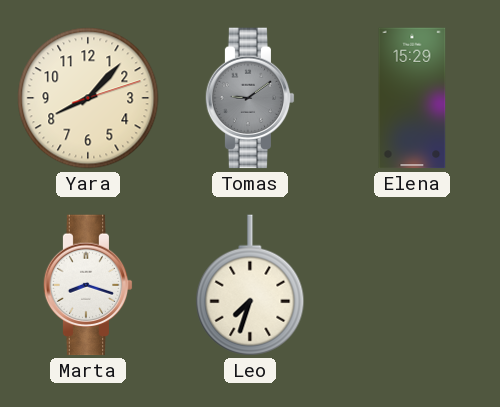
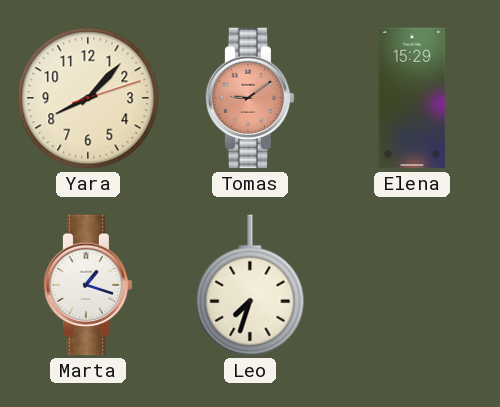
Tomas dial: grey -> salmon
Marta: 8:18 -> 1:18
